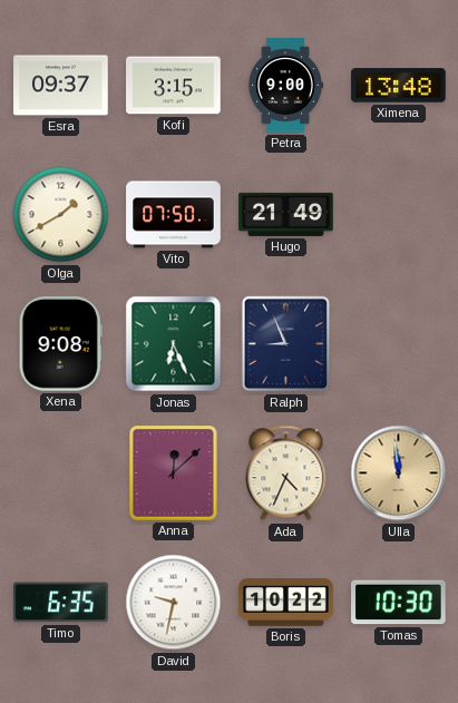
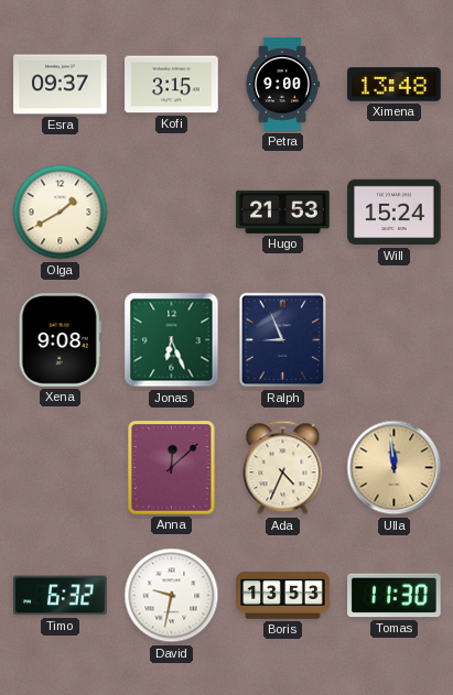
Vito: 07:50 -> none
Hugo: 21:49 -> 21:53
Will: none -> 15:24
Timo: 6:35 -> 6:32
Boris: 10:22 -> 13:53
Tomas: 10:30 -> 11:30
